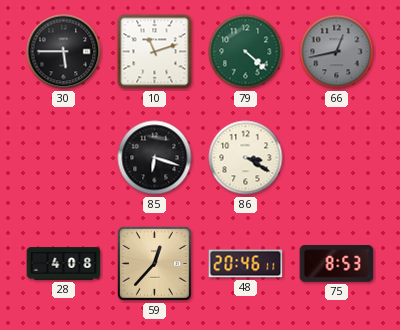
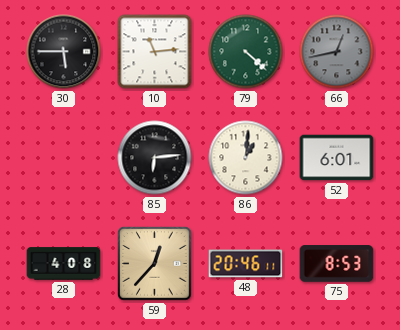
10: 11:12 -> 11:14
85: 6:18 -> 6:14
86: 3:20 -> 1:01
52: none -> 6:01
